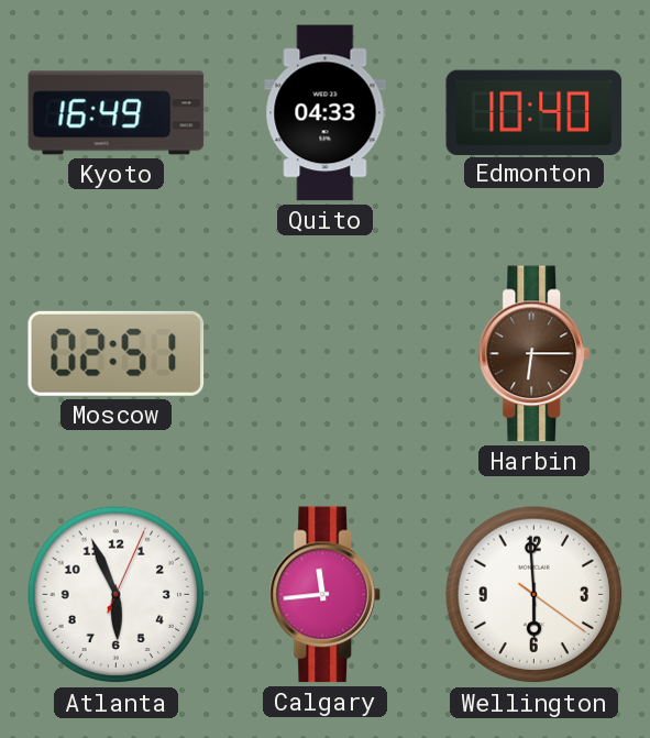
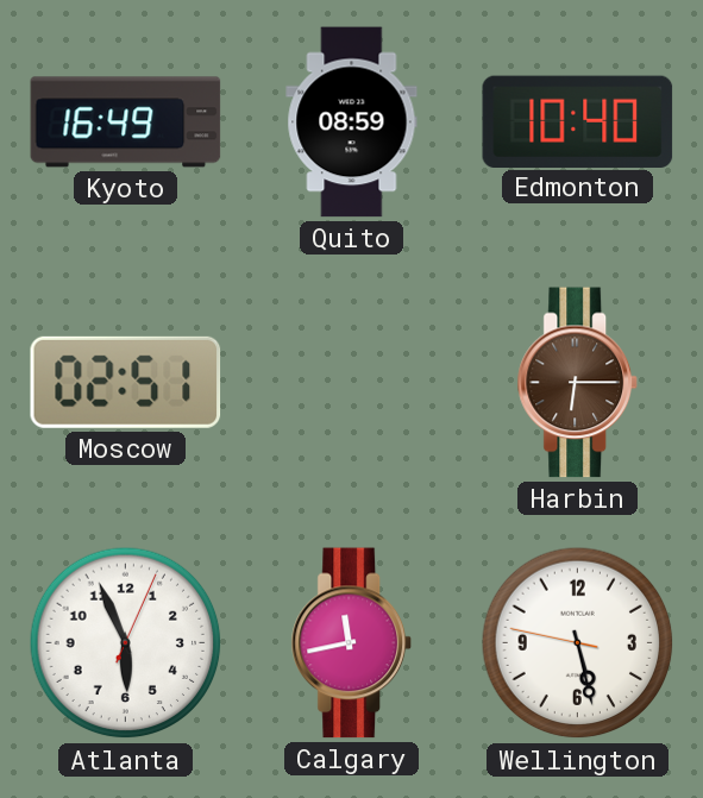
Quito: 04:33 -> 08:59
Calgary: 11:44 -> 11:43
Wellington: 5:59 -> 5:27
